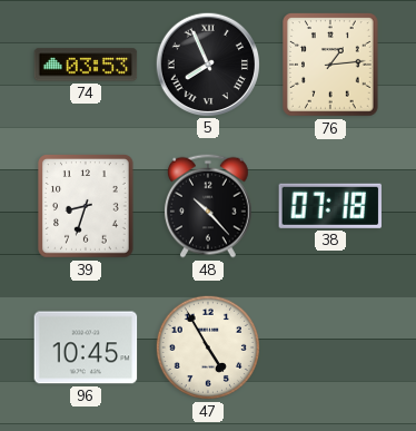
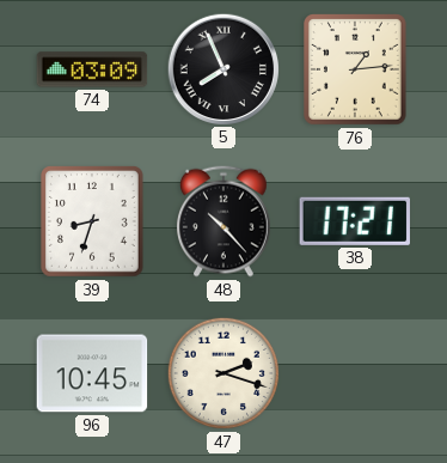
74: 03:53 -> 03:09
38: 07:18 -> 17:21
47: 4:55 -> 2:18
